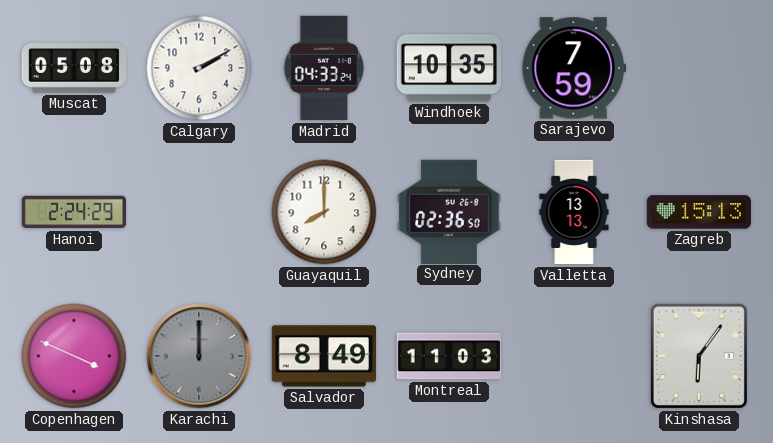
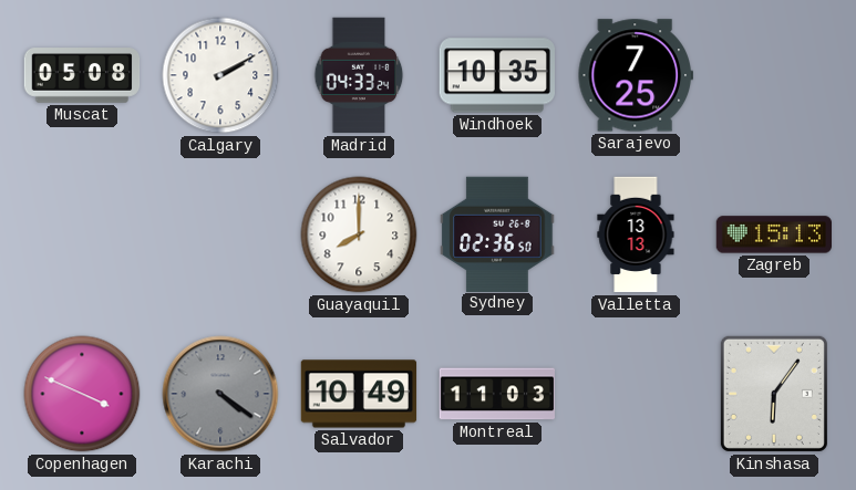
Sarajevo: 7:59 -> 7:25
Hanoi: 2:24 -> none
Karachi: 12:00 -> 4:21
Salvador: 8:49 -> 10:49
